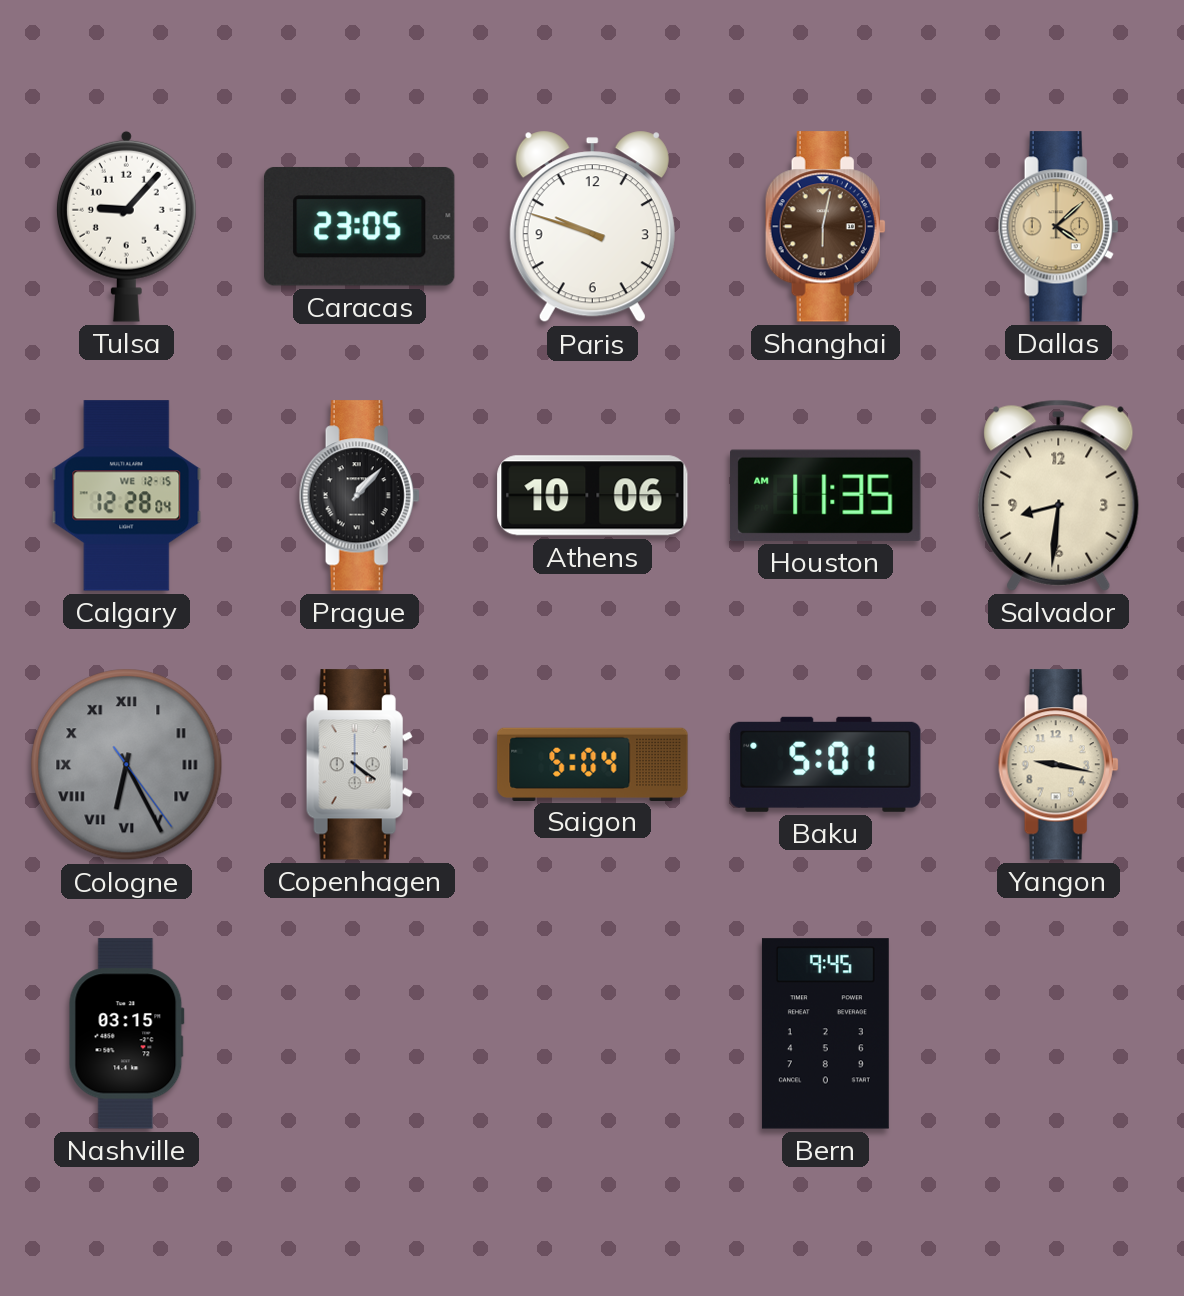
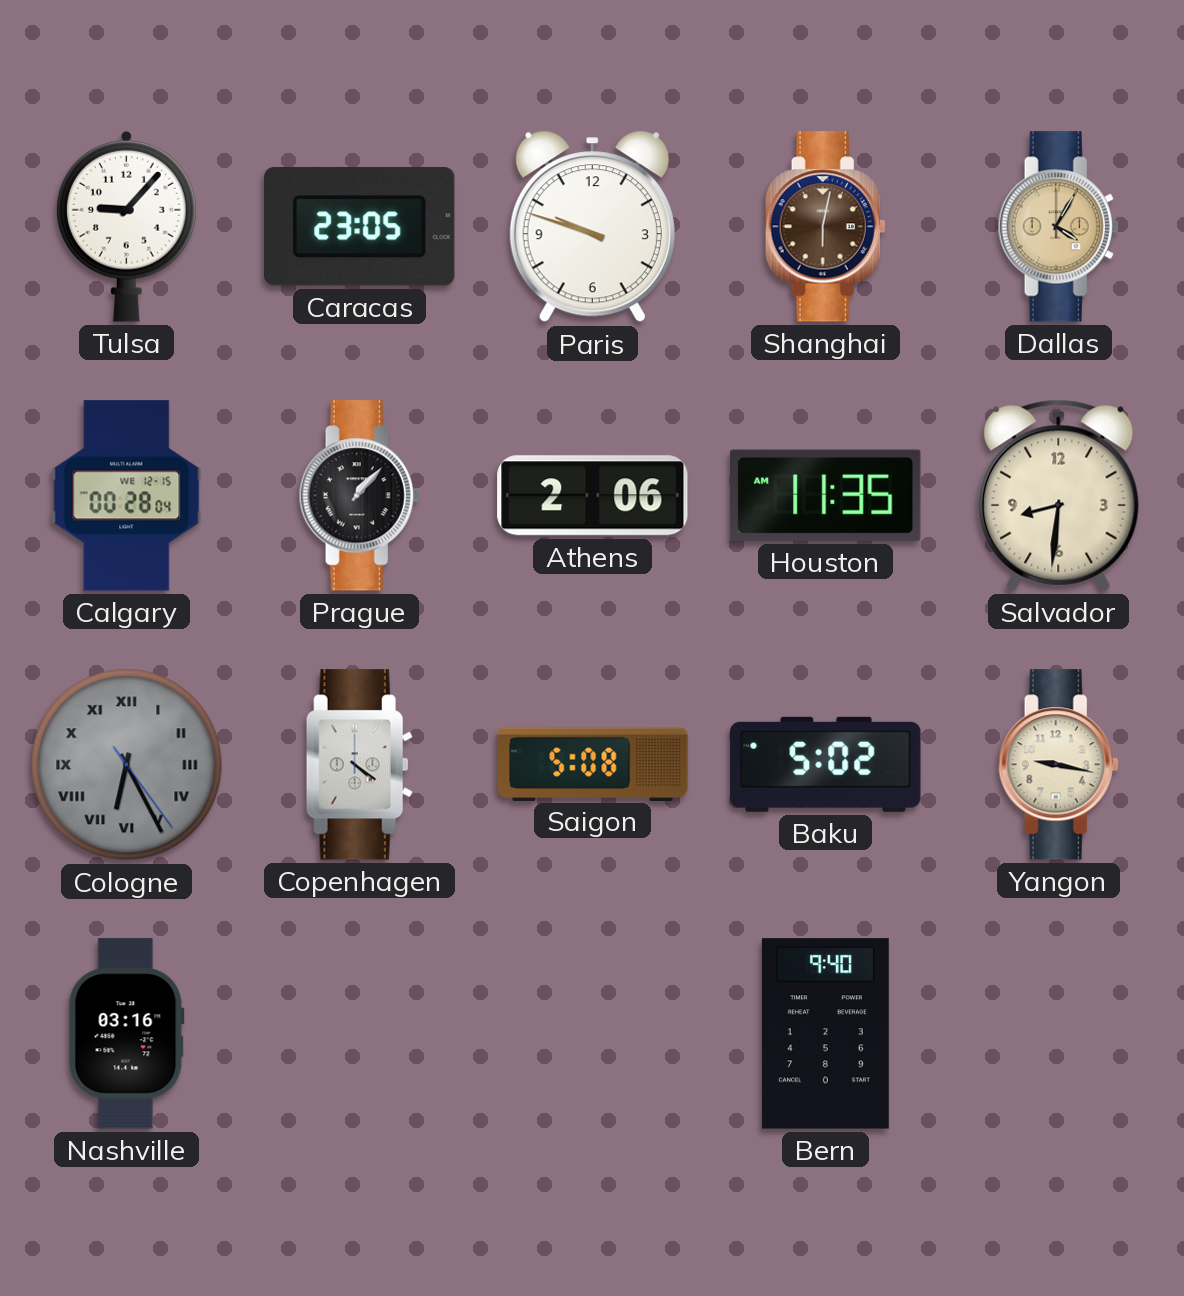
Dallas: 4:08 -> 4:05
Calgary: 12:28 -> 00:28
Athens: 10:06 -> 2:06
Saigon: 5:04 -> 5:08
Baku: 5:01 -> 5:02
Nashville: 03:15 -> 03:16
Bern: 9:45 -> 9:40
